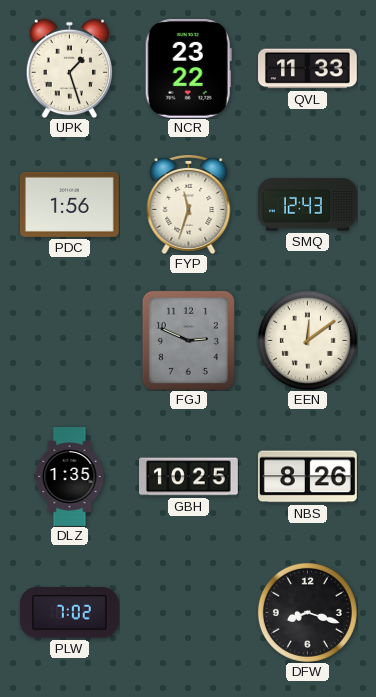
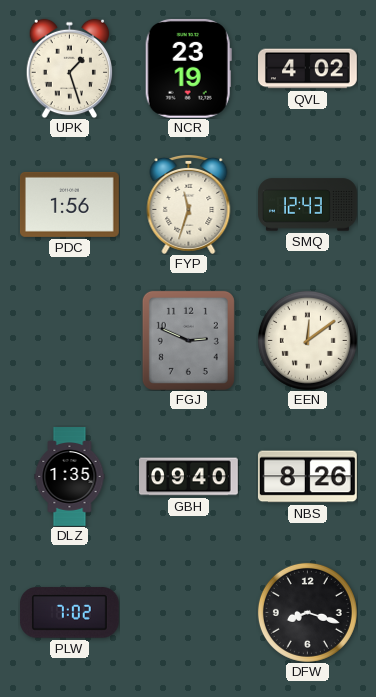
NCR: 23:22 -> 23:19
QVL: 11:33 -> 4:02
GBH: 10:25 -> 09:40
